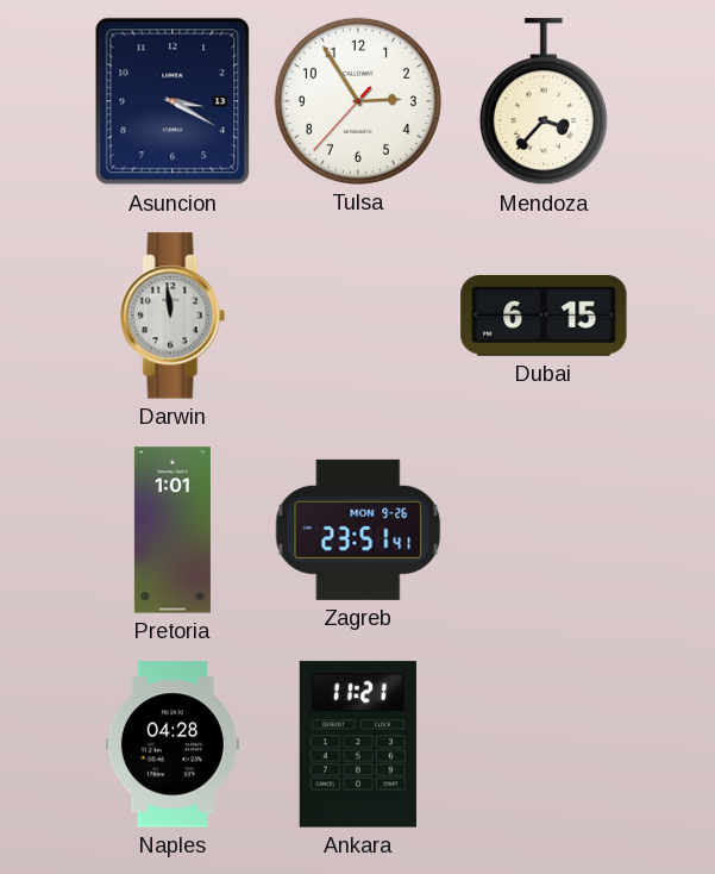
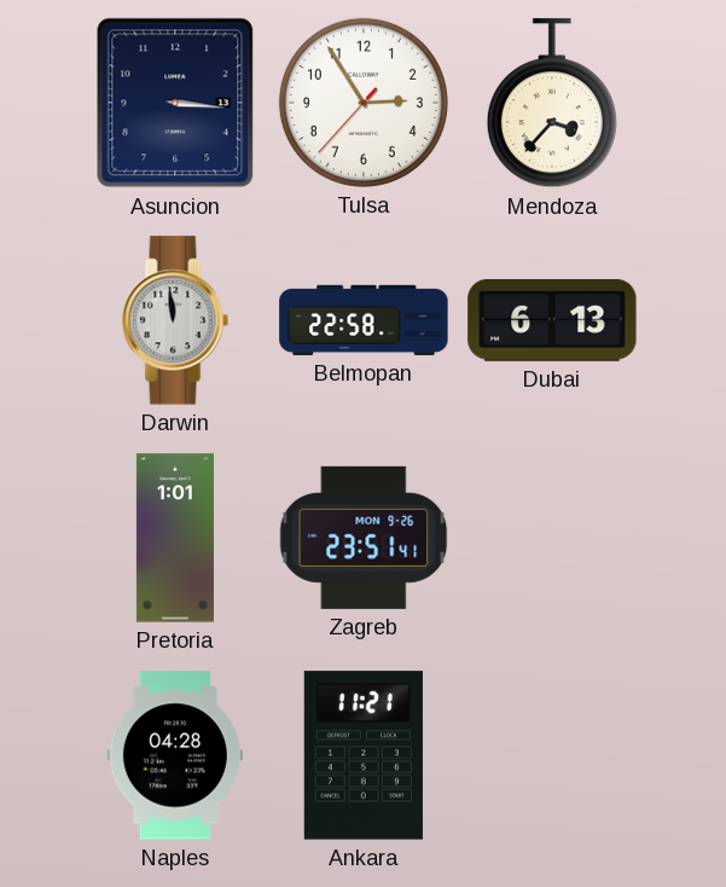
Asuncion: 3:20 -> 3:16
Belmopan: none -> 22:58
Dubai: 6:15 -> 6:13
